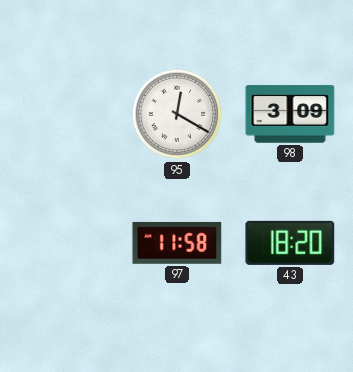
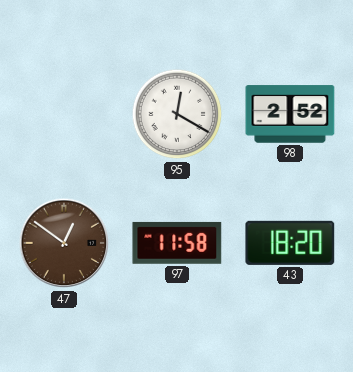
98: 3:09 -> 2:52
47: none -> 12:51
